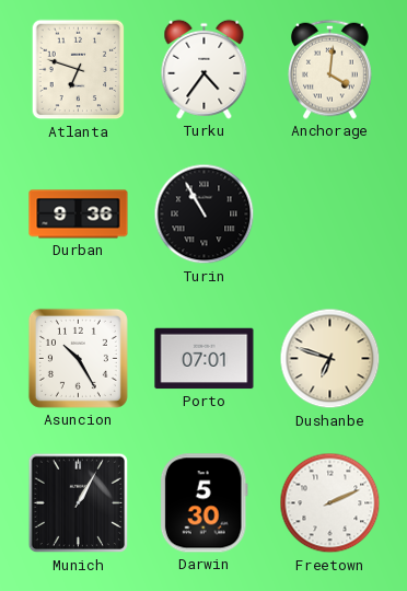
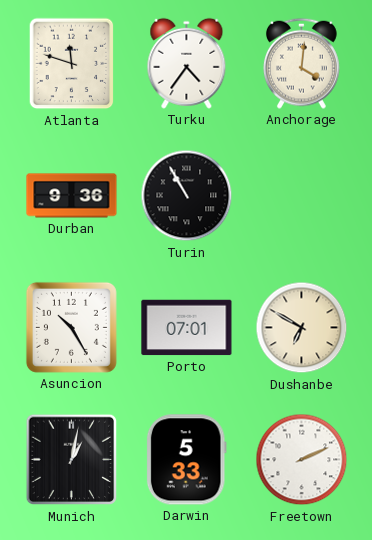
Atlanta: 6:48 -> 11:48
Dushanbe: 6:48 -> 6:50
Munich: 1:05 -> 1:02
Darwin: 5:30 -> 5:33
